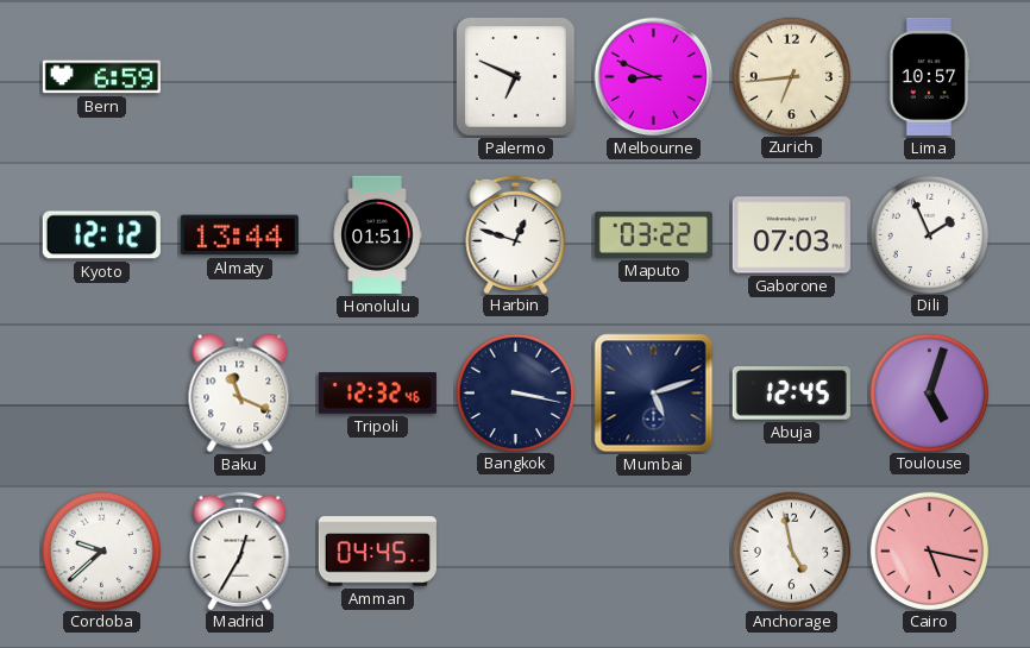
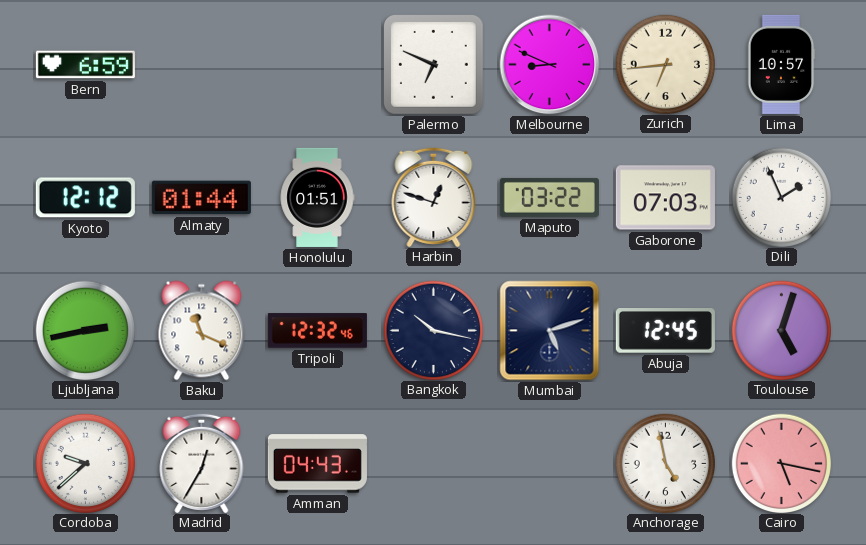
Almaty: 13:44 -> 01:44
Ljubljana: none -> 2:43
Bangkok: 3:17 -> 10:17
Amman: 04:45 -> 04:43
